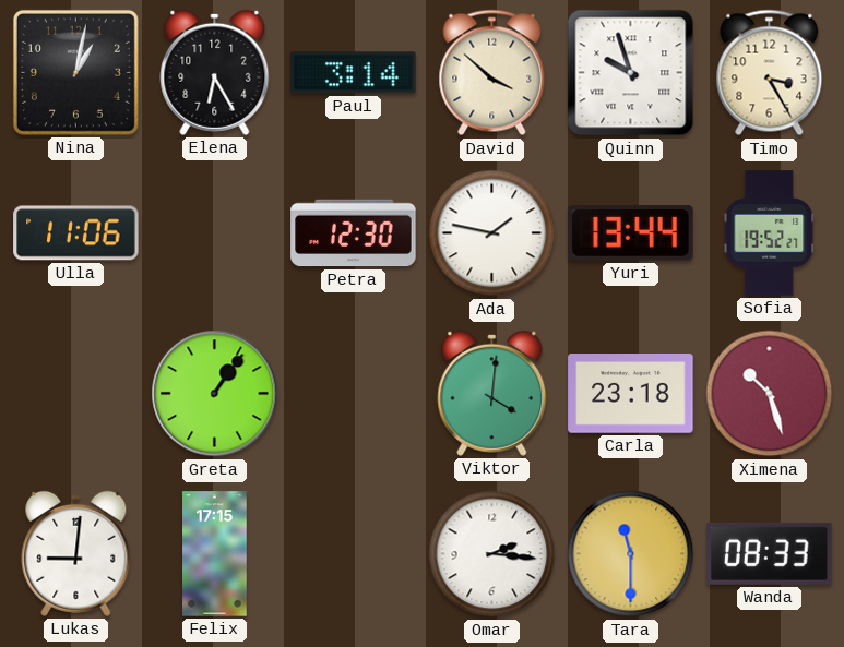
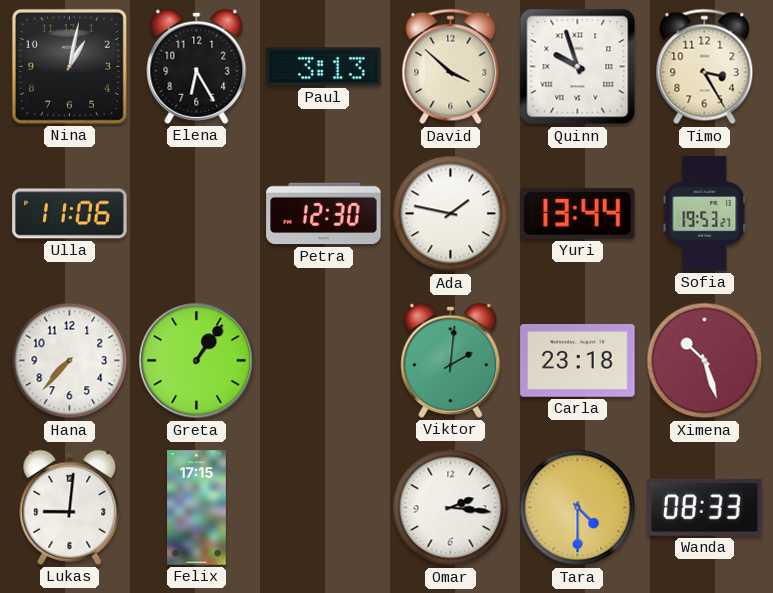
Paul: 3:14 -> 3:13
Sofia: 19:52 -> 19:53
Hana: none -> 7:37
Viktor: 4:01 -> 2:01
Tara: 11:30 -> 4:30
